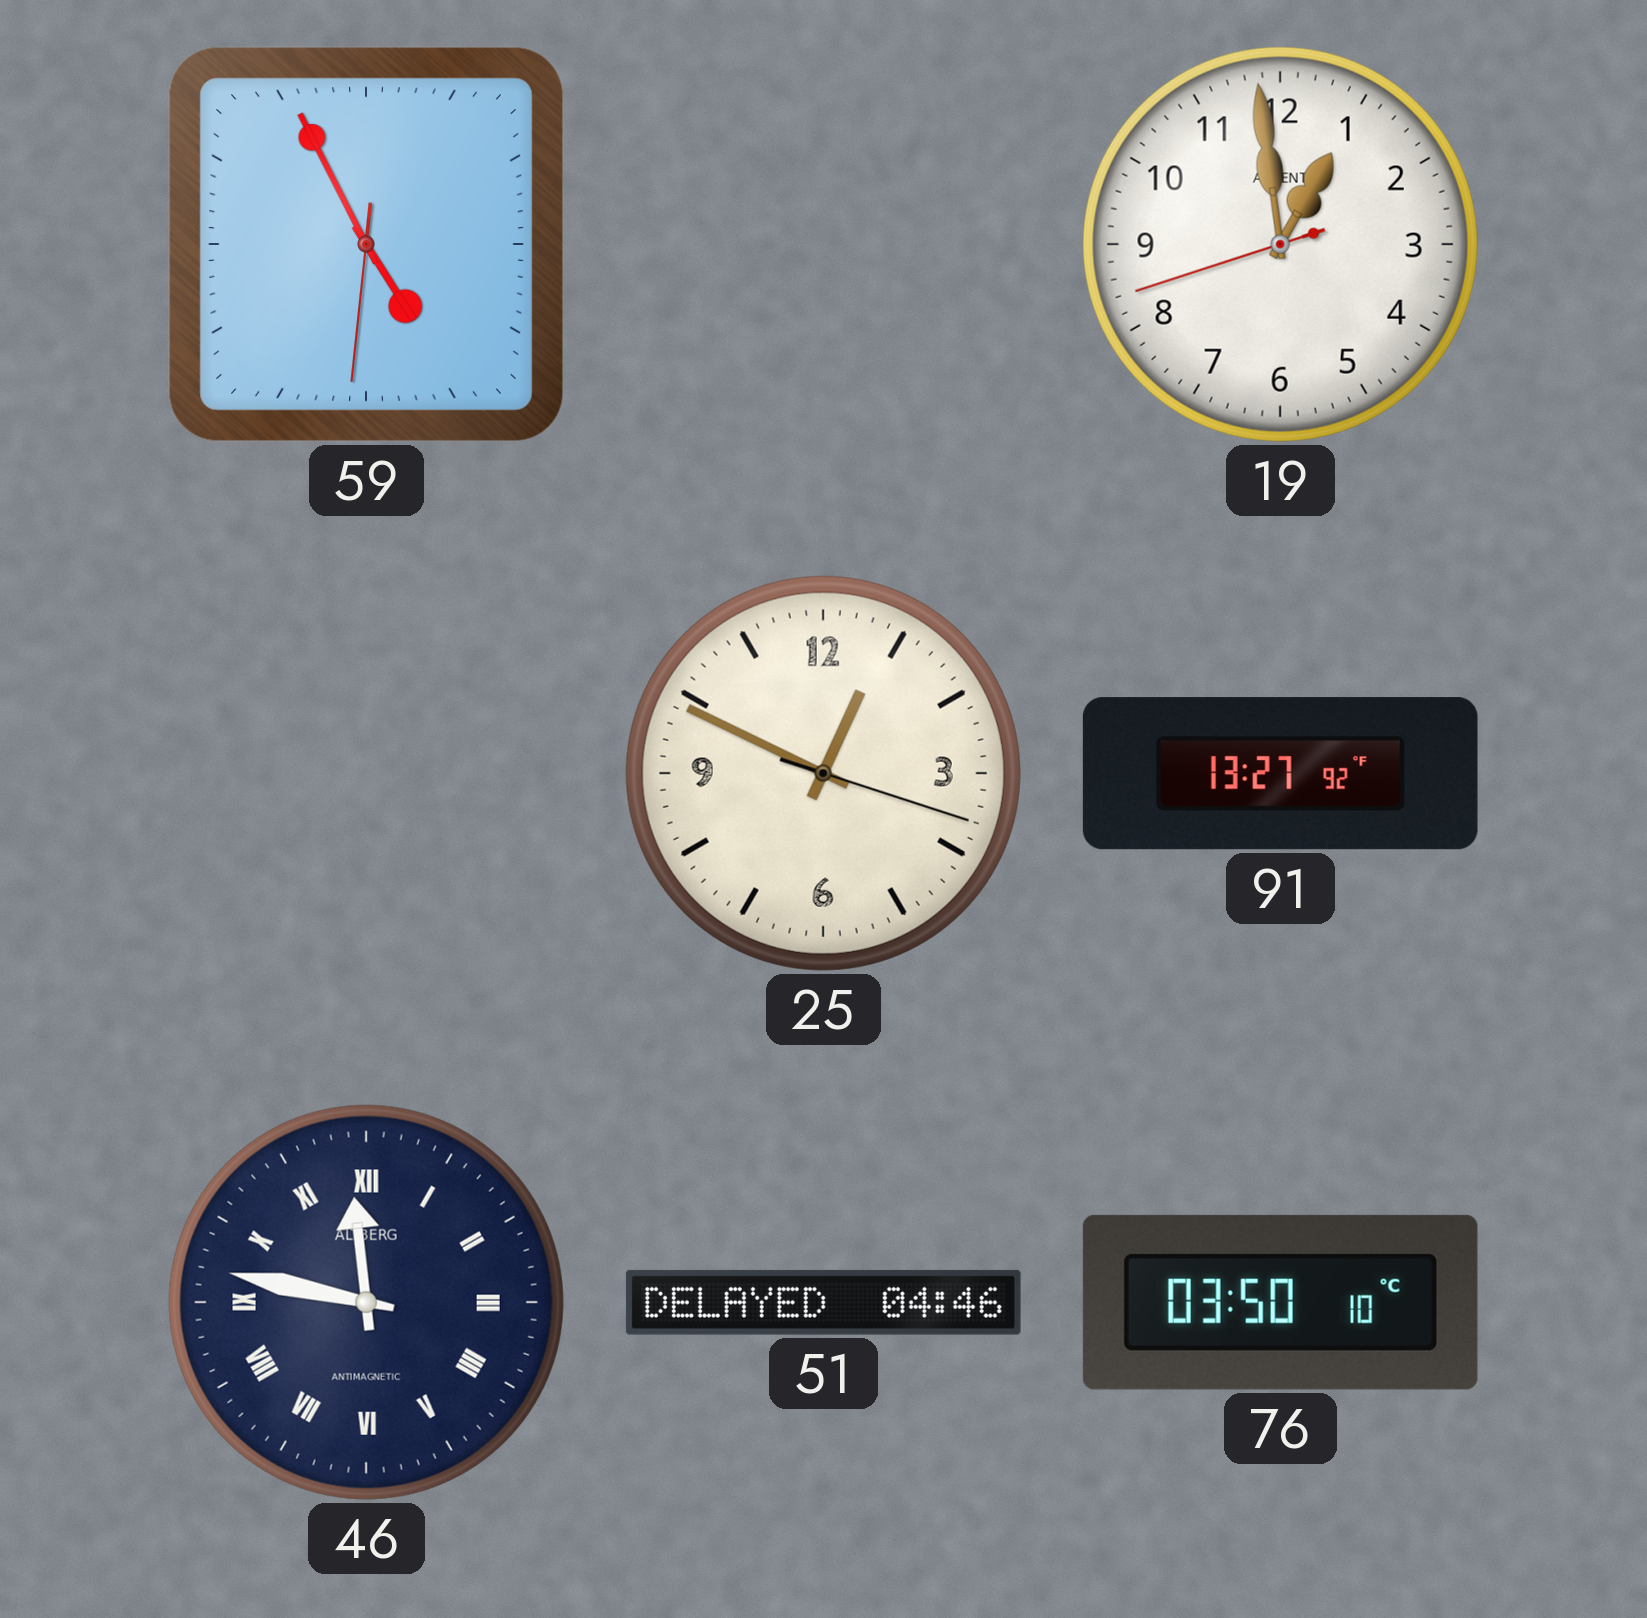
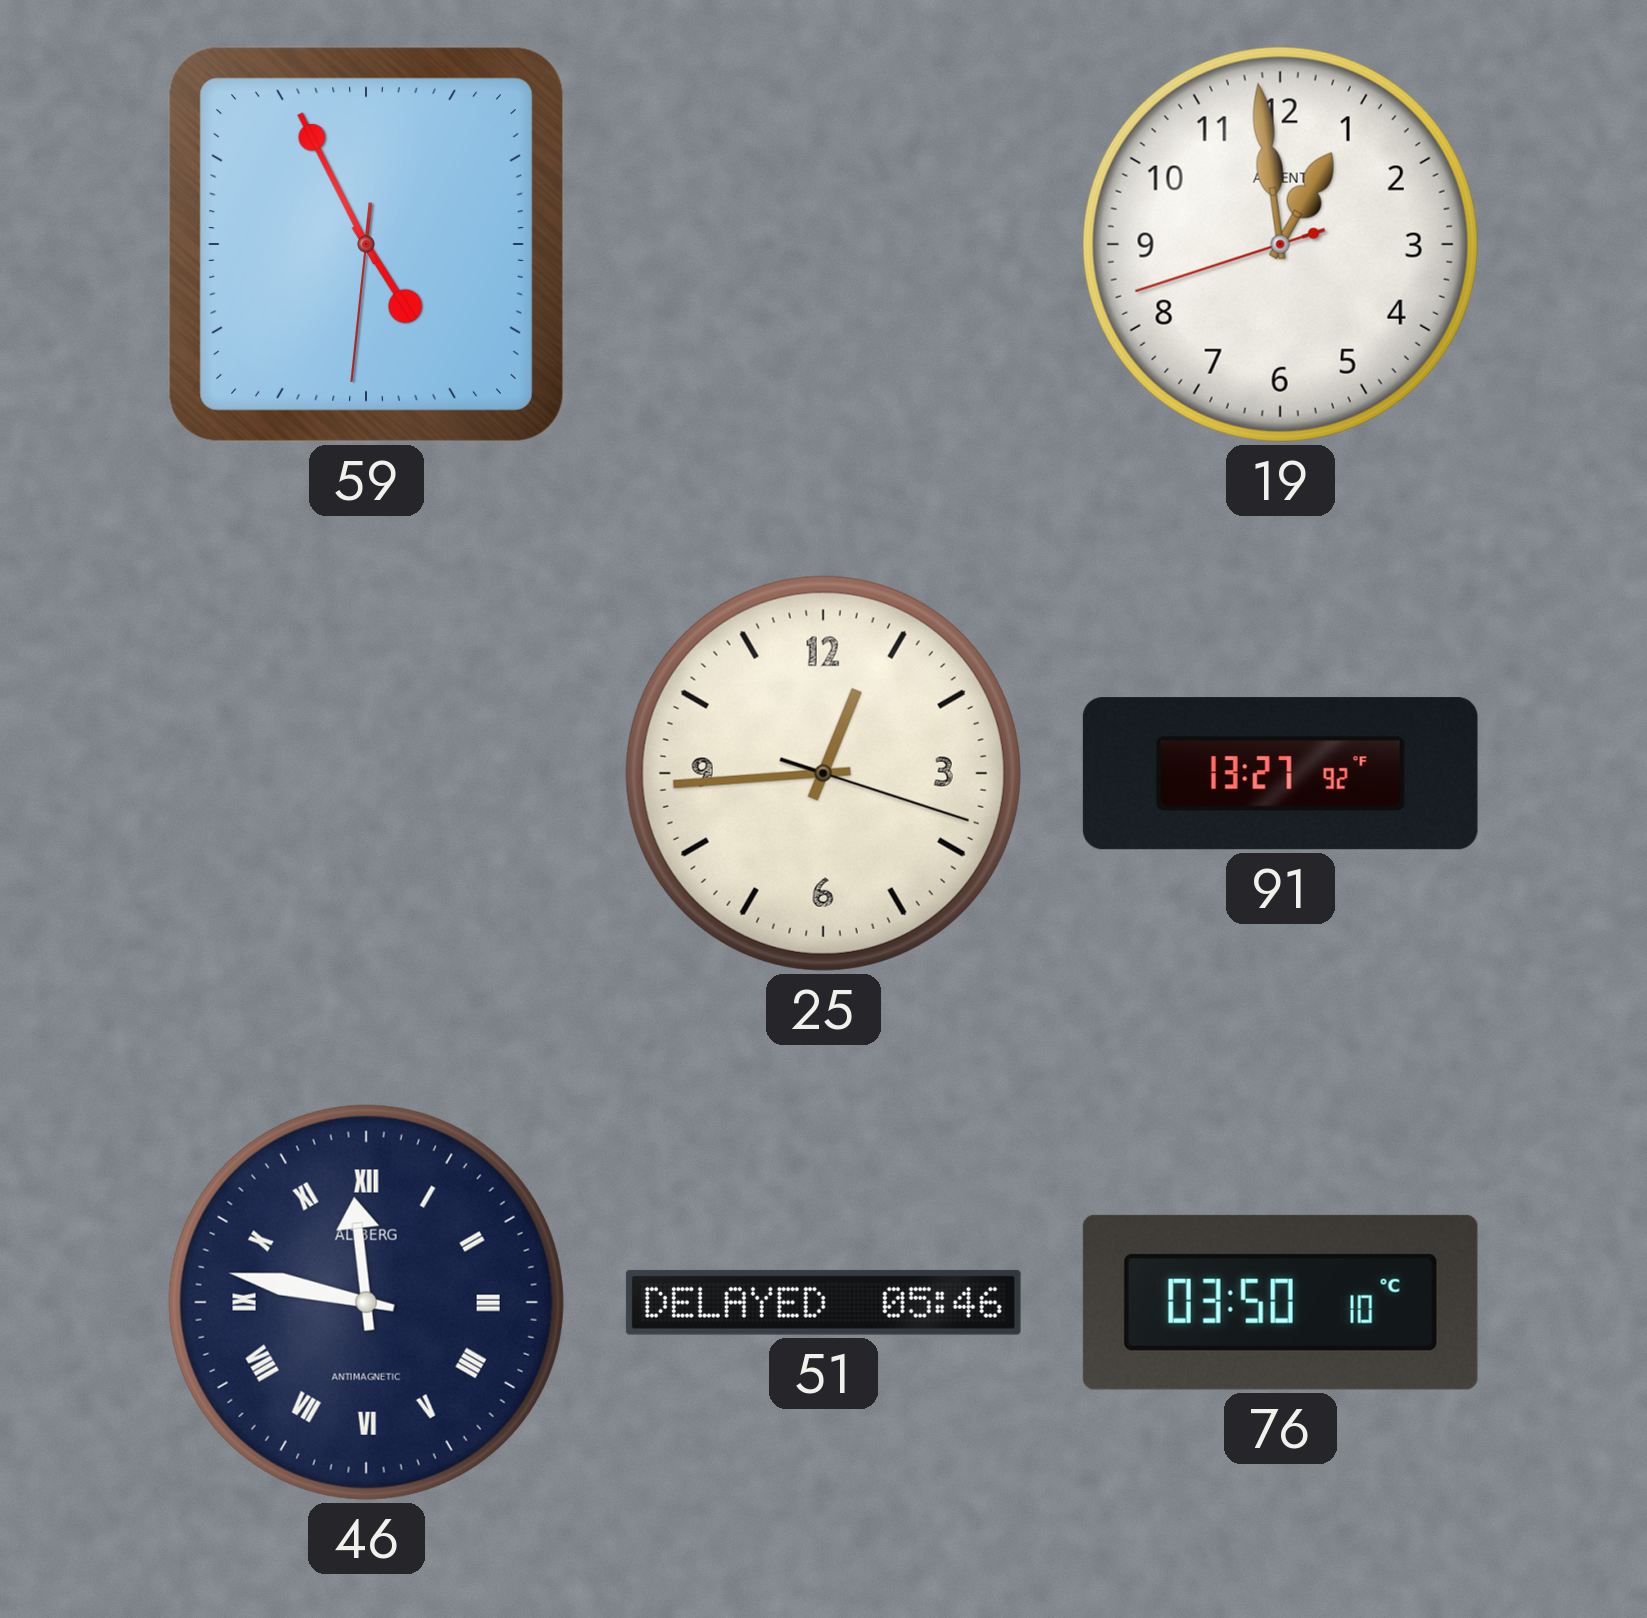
25: 12:49 -> 12:44
51: 04:46 -> 05:46
